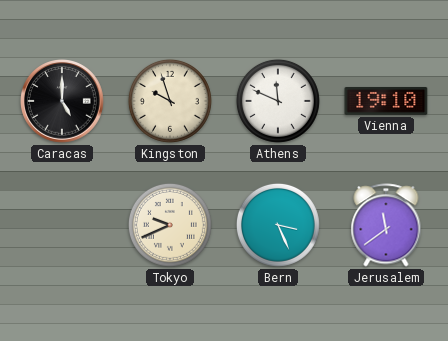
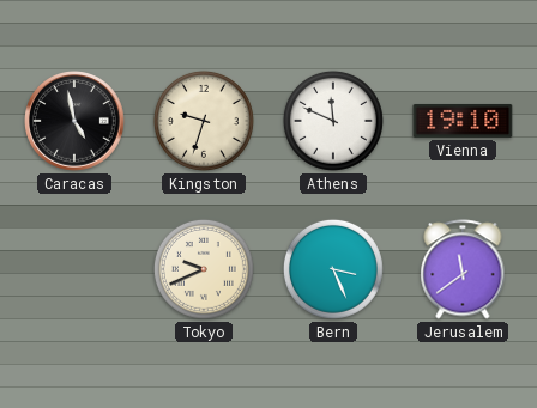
Caracas: 5:00 -> 4:58
Kingston: 9:57 -> 9:33
